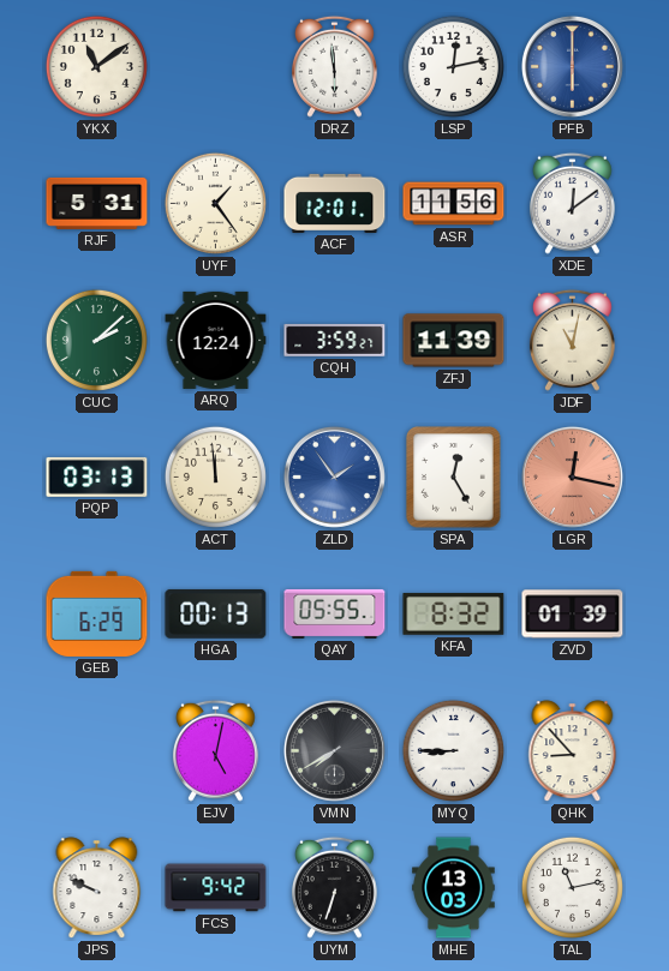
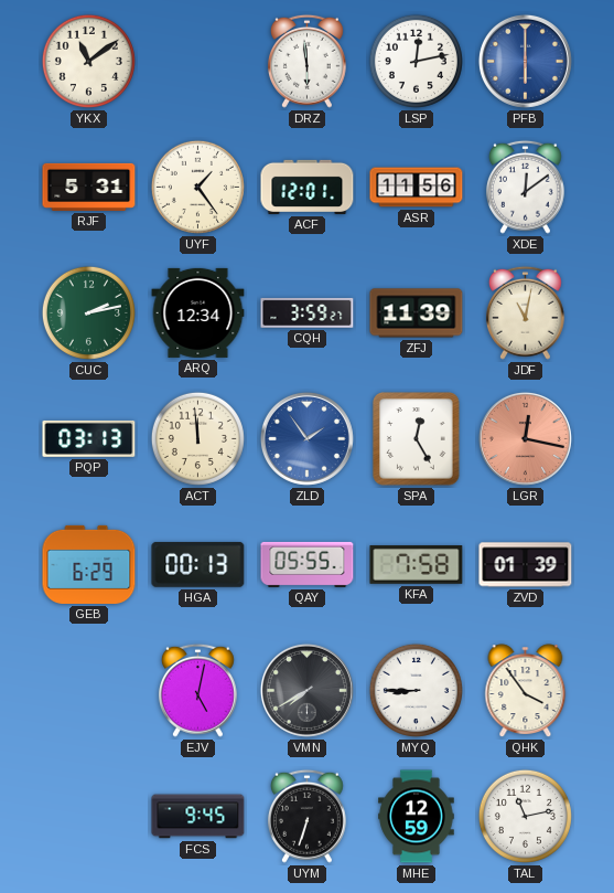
CUC: 2:08 -> 2:13
ARQ: 12:24 -> 12:34
KFA: 8:32 -> 7:58
QHK: 8:53 -> 3:54
JPS: 9:49 -> none
FCS: 9:42 -> 9:45
MHE: 13:03 -> 12:59
